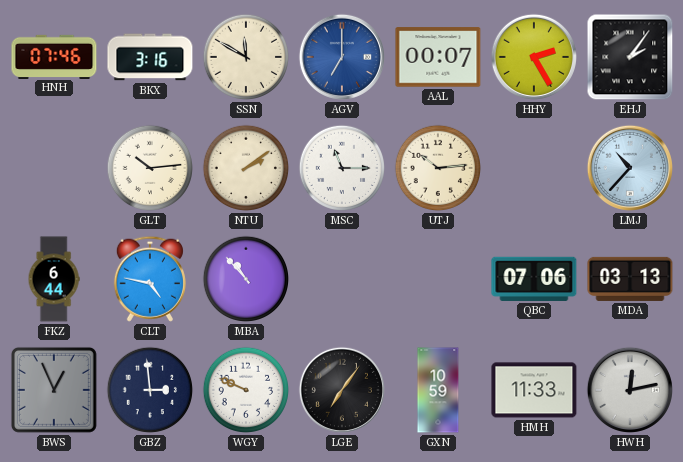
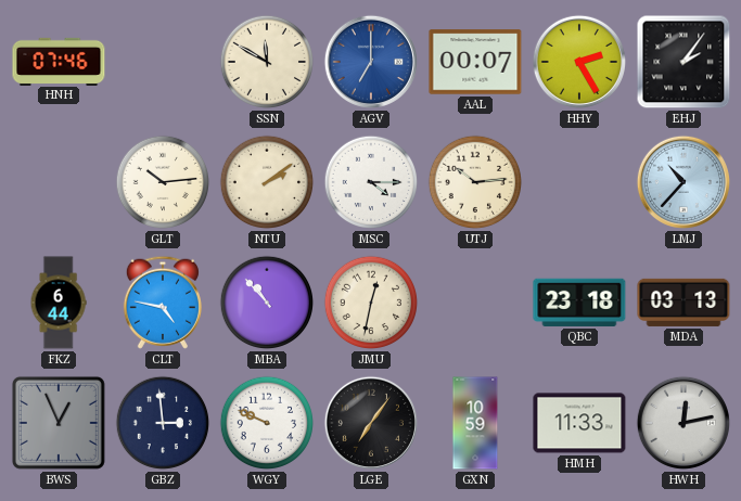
BKX: 3:16 -> none
MSC: 11:15 -> 4:15
JMU: none -> 12:32
QBC: 07:06 -> 23:18
